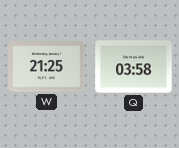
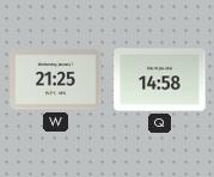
Q: 03:58 -> 14:58
